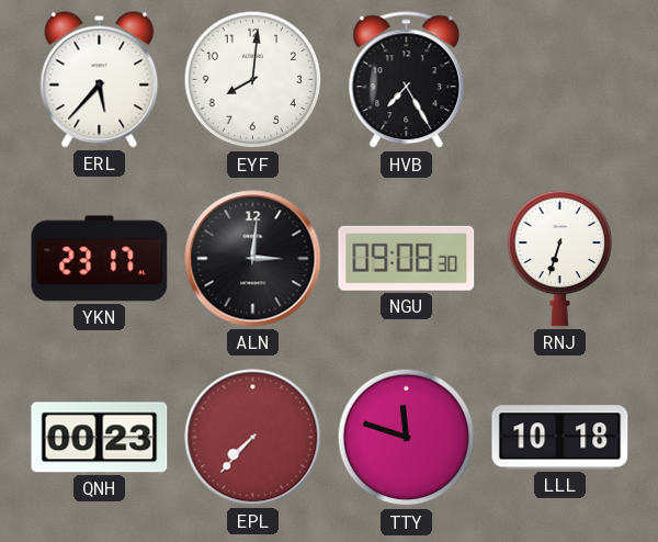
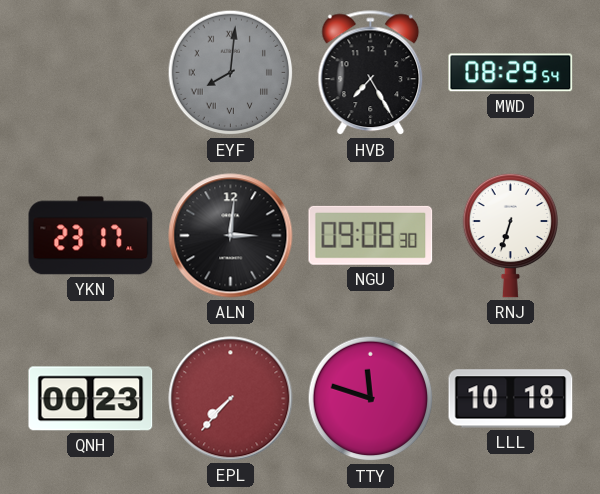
ERL: 5:37 -> none
EYF dial: white -> grey
EYF numerals: Arabic -> Roman
MWD: none -> 08:29
